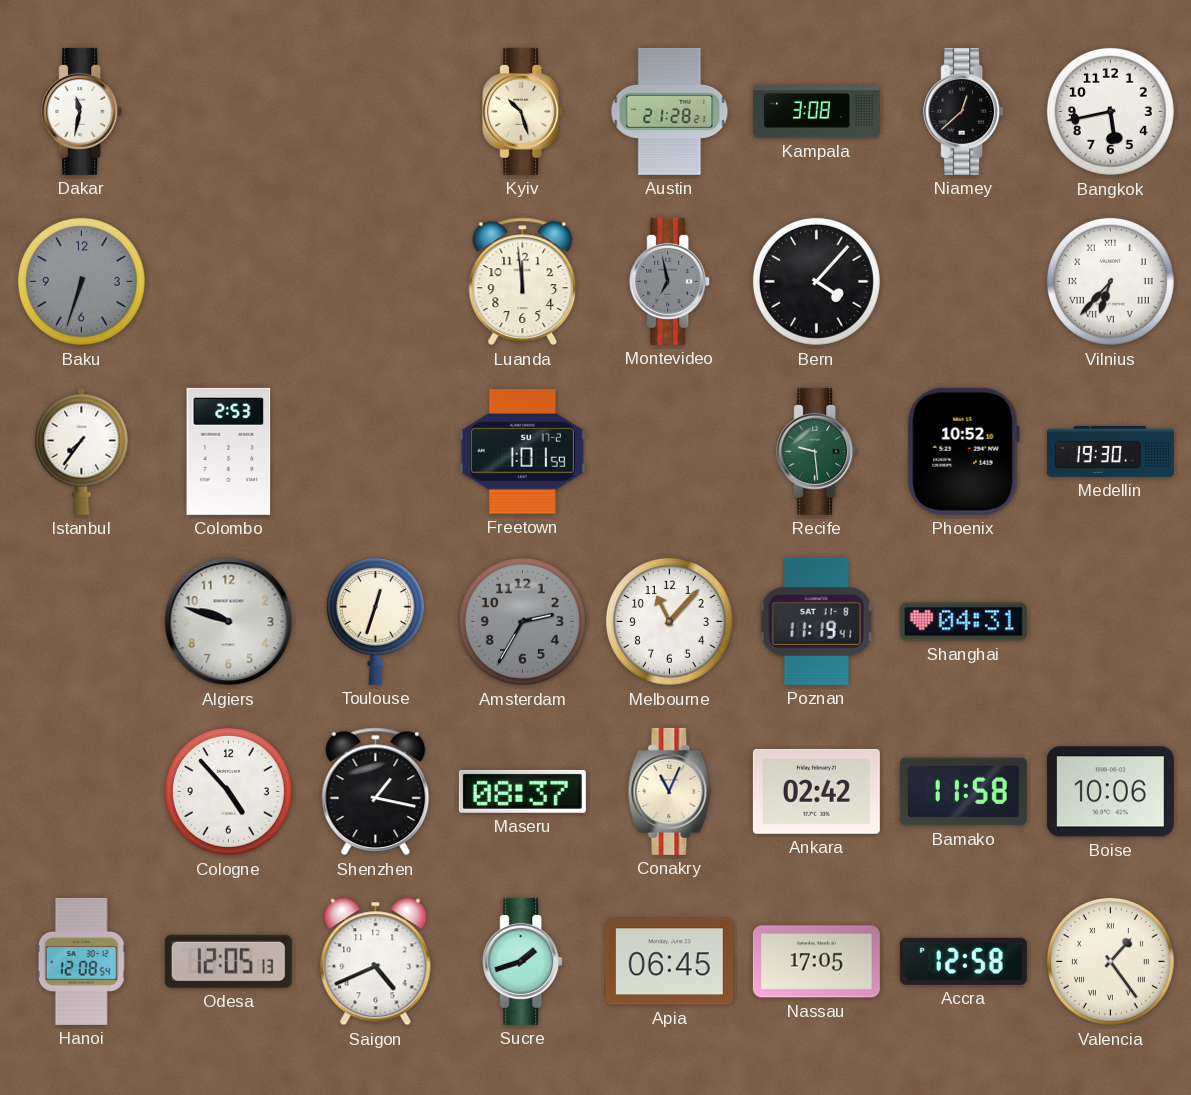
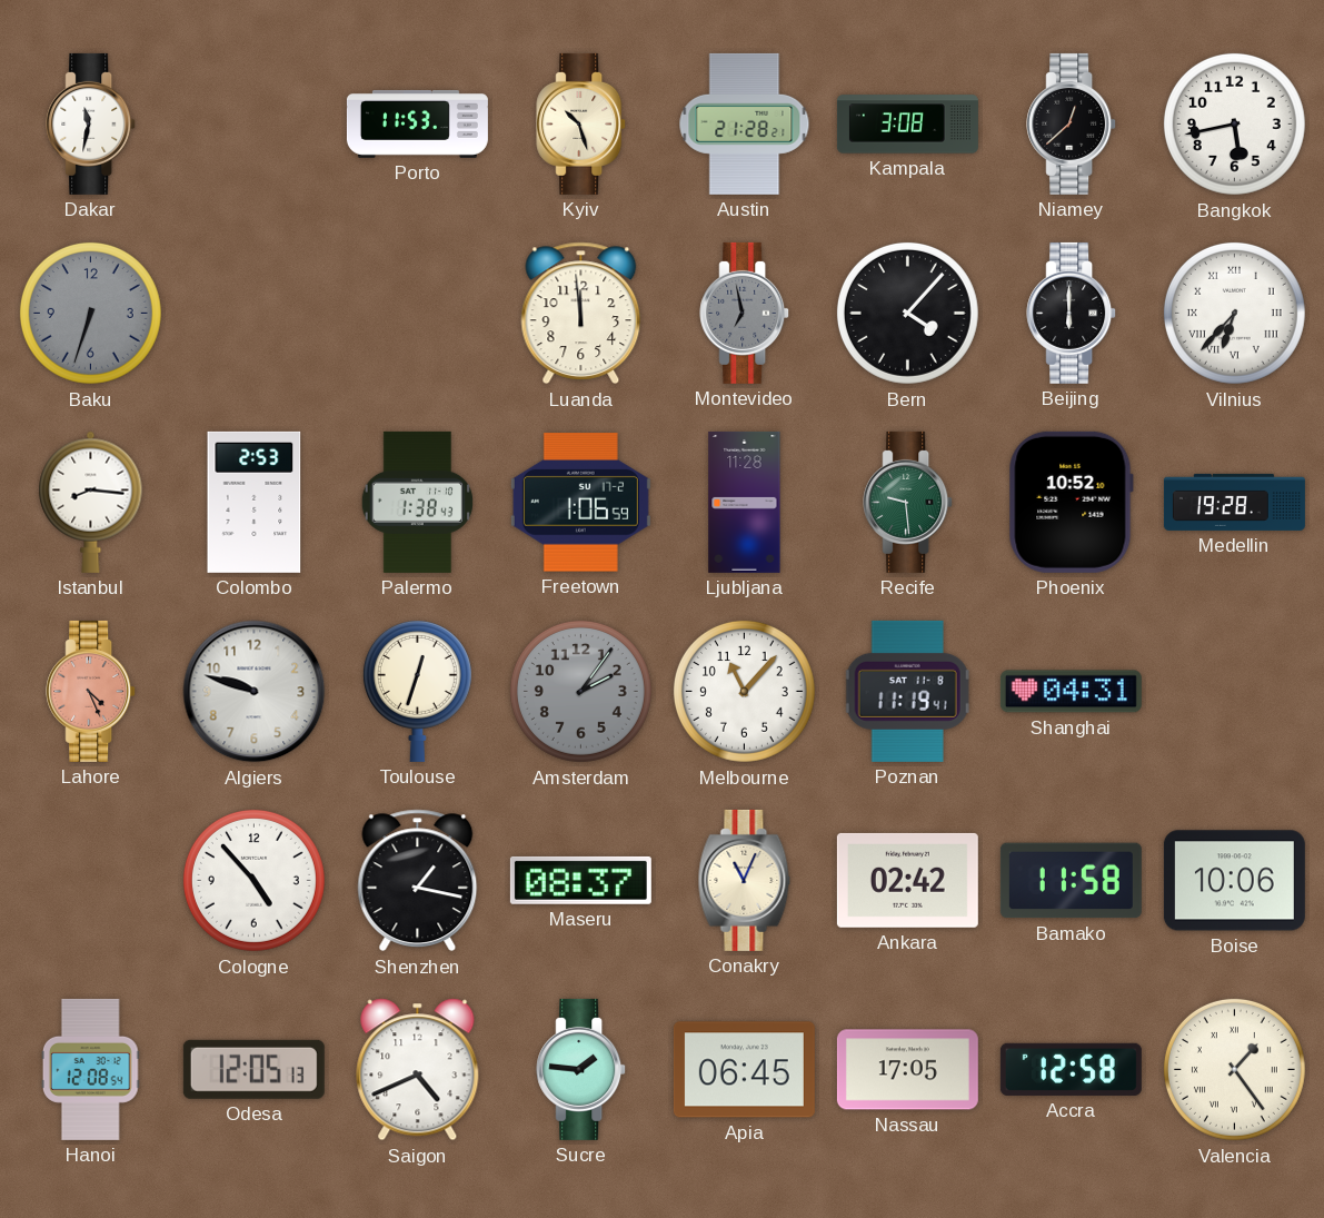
Porto: none -> 11:53
Beijing: none -> 6:00
Istanbul: 7:36 -> 8:16
Palermo: none -> 1:38
Freetown: 1:01 -> 1:06
Ljubljana: none -> 11:28
Medellin: 19:30 -> 19:28
Lahore: none -> 4:26
Amsterdam: 2:35 -> 2:06
Sucre: 1:42 -> 1:46
